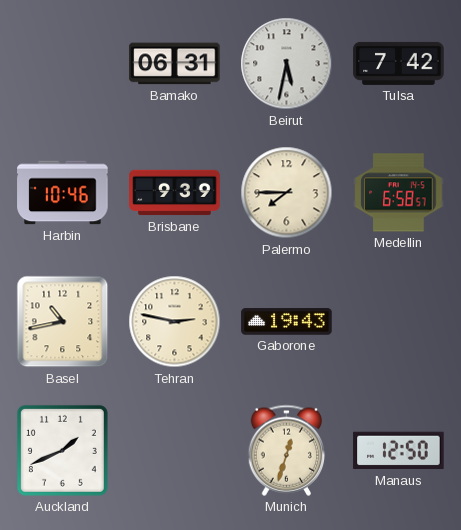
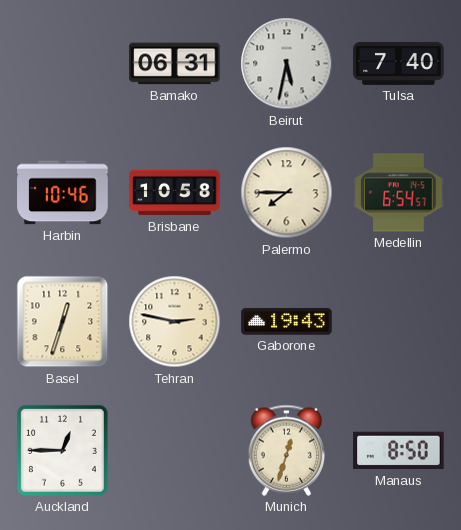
Tulsa: 7:42 -> 7:40
Brisbane: 9:39 -> 10:58
Medellin: 6:58 -> 6:54
Basel: 10:43 -> 12:33
Auckland: 1:41 -> 12:45
Manaus: 12:50 -> 8:50
